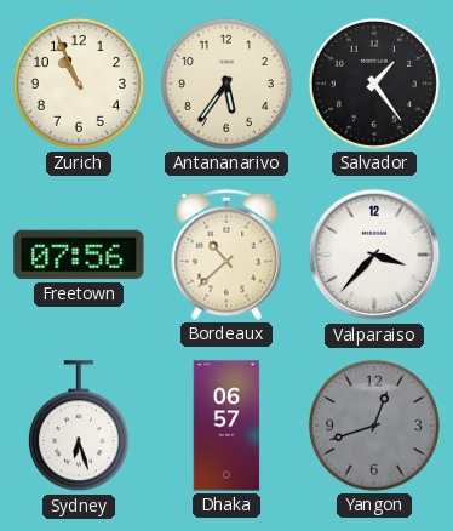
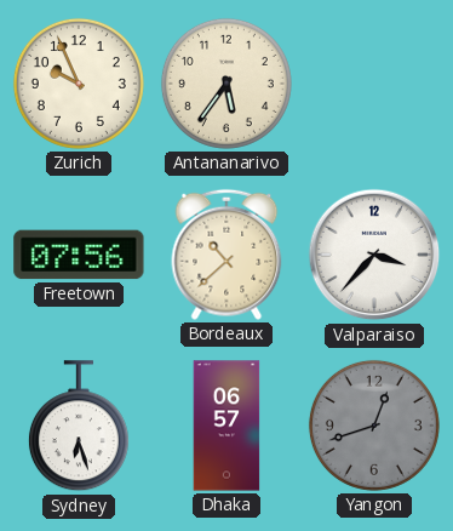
Zurich: 10:56 -> 9:56
Salvador: 1:24 -> none
